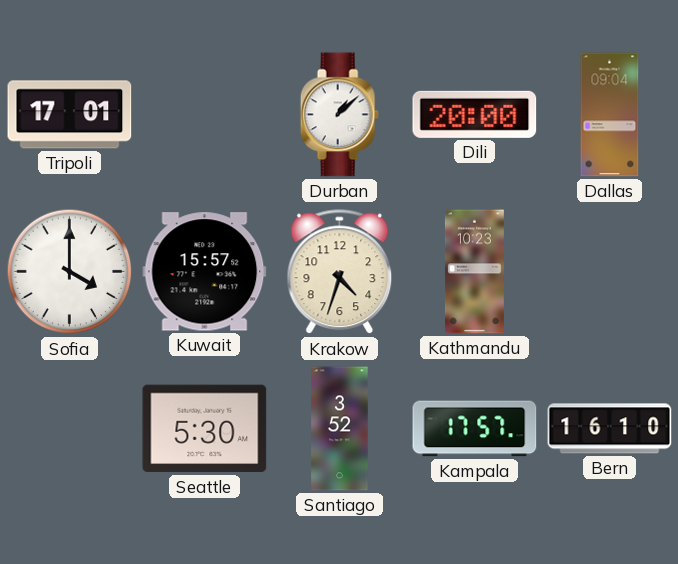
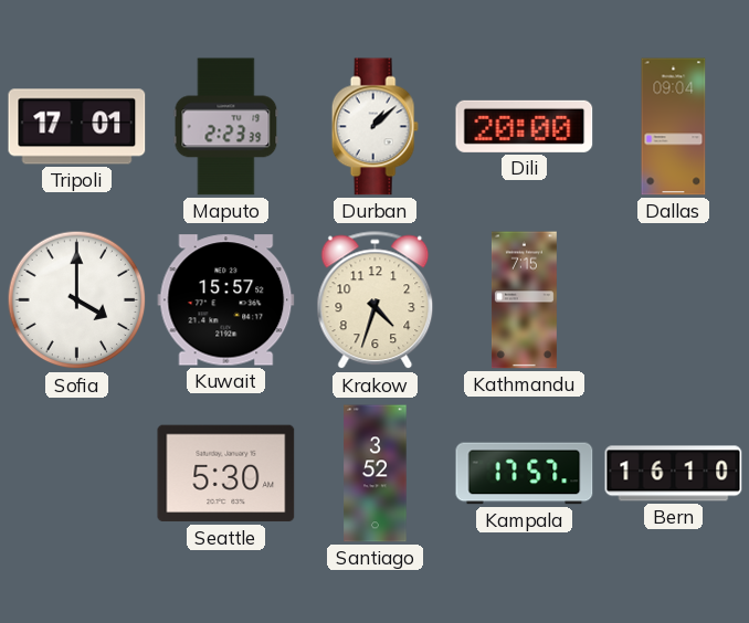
Maputo: none -> 2:23
Kathmandu: 10:23 -> 7:15
